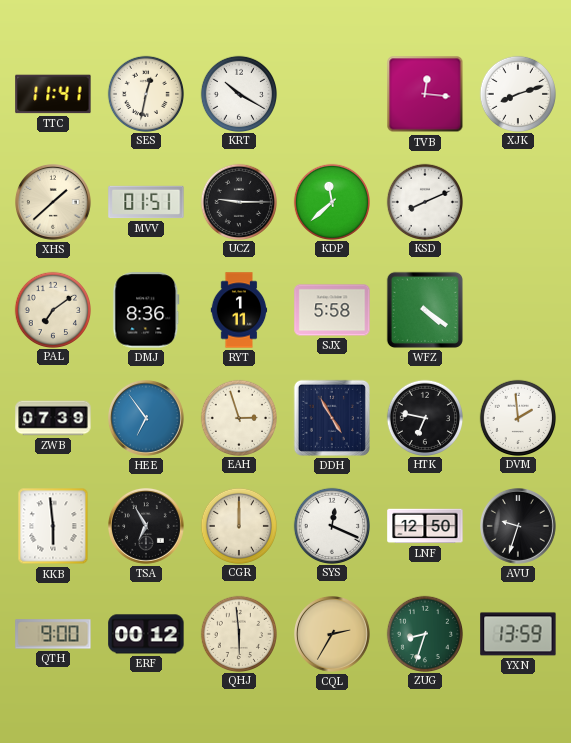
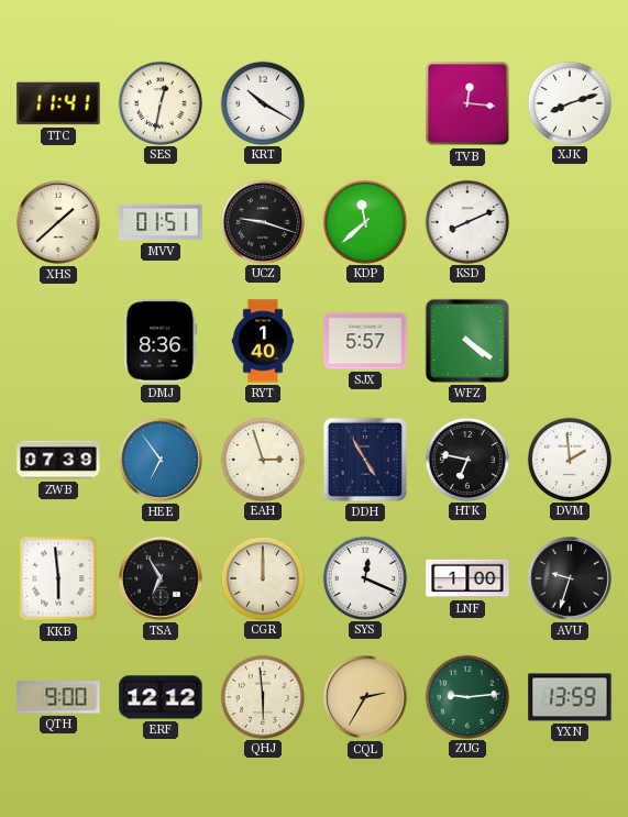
UCZ: 9:15 -> 9:18
PAL: 7:09 -> none
RYT: 1:11 -> 1:40
SJX: 5:58 -> 5:57
LNF: 12:50 -> 1:00
ERF: 00:12 -> 12:12
ZUG: 8:33 -> 9:14
